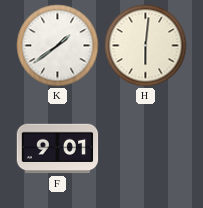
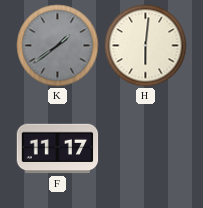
K dial: white -> grey
F: 9:01 -> 11:17
